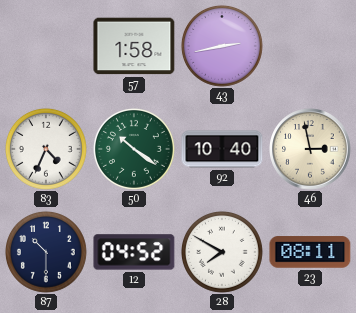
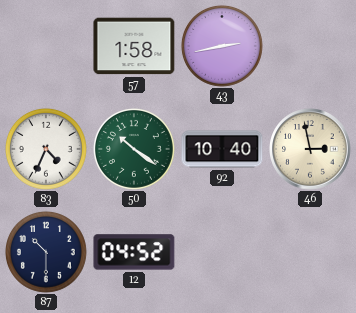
28: 7:50 -> none
23: 08:11 -> none
